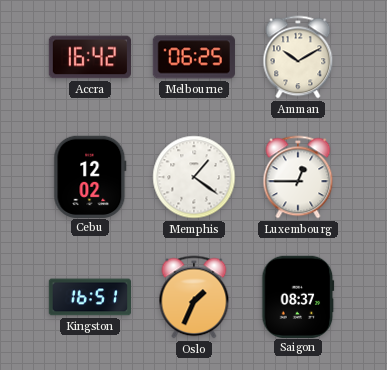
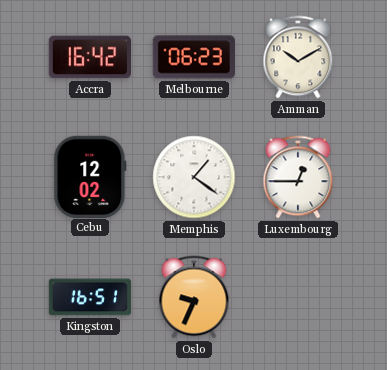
Melbourne: 06:25 -> 06:23
Oslo: 1:34 -> 9:34
Saigon: 08:37 -> none
